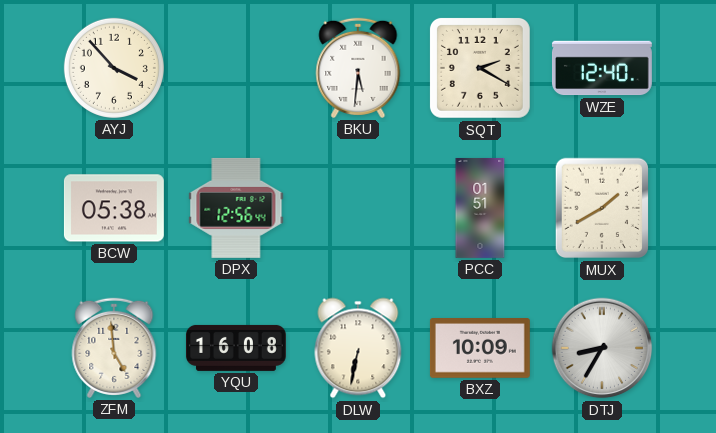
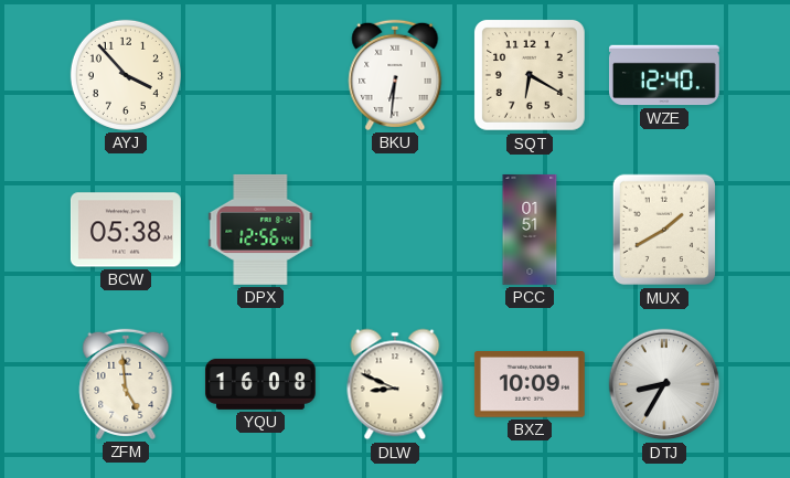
BKU: 5:31 -> 6:31
SQT: 2:20 -> 6:20
DLW: 6:32 -> 8:49
